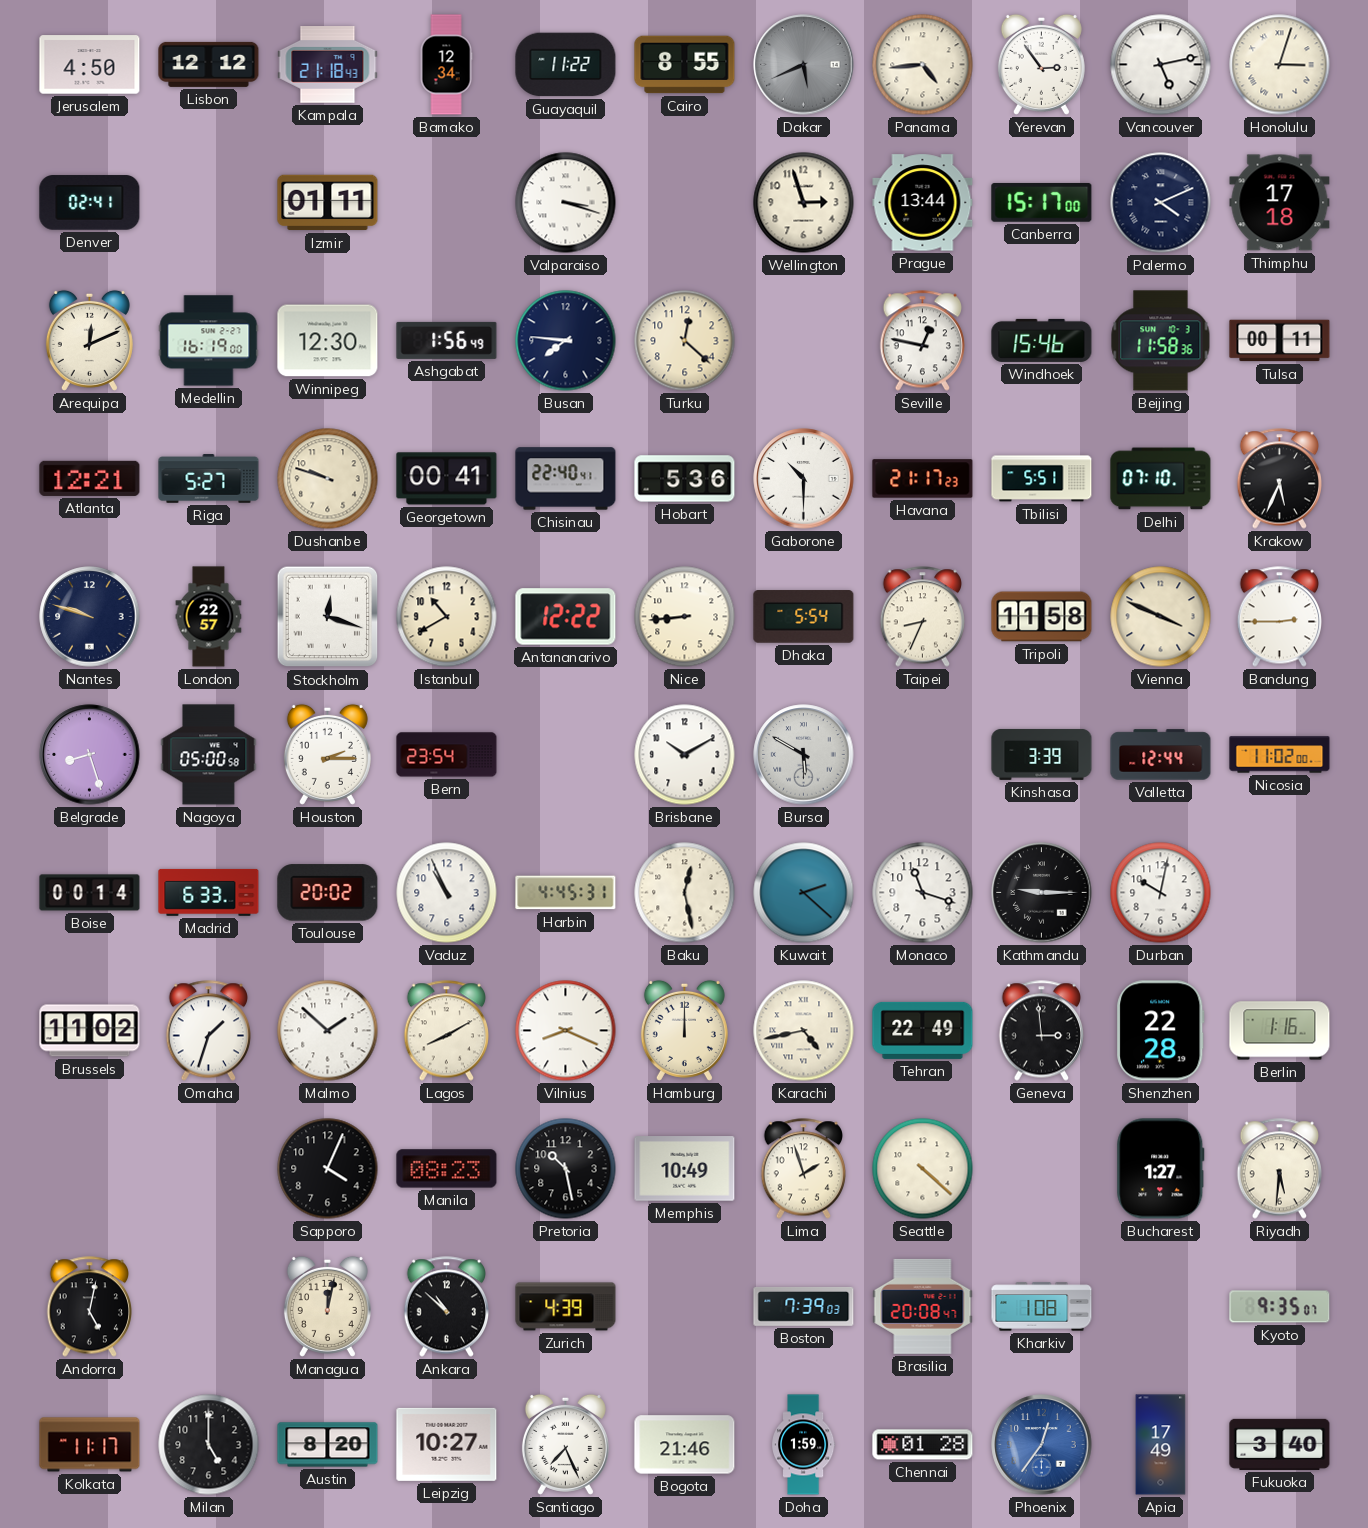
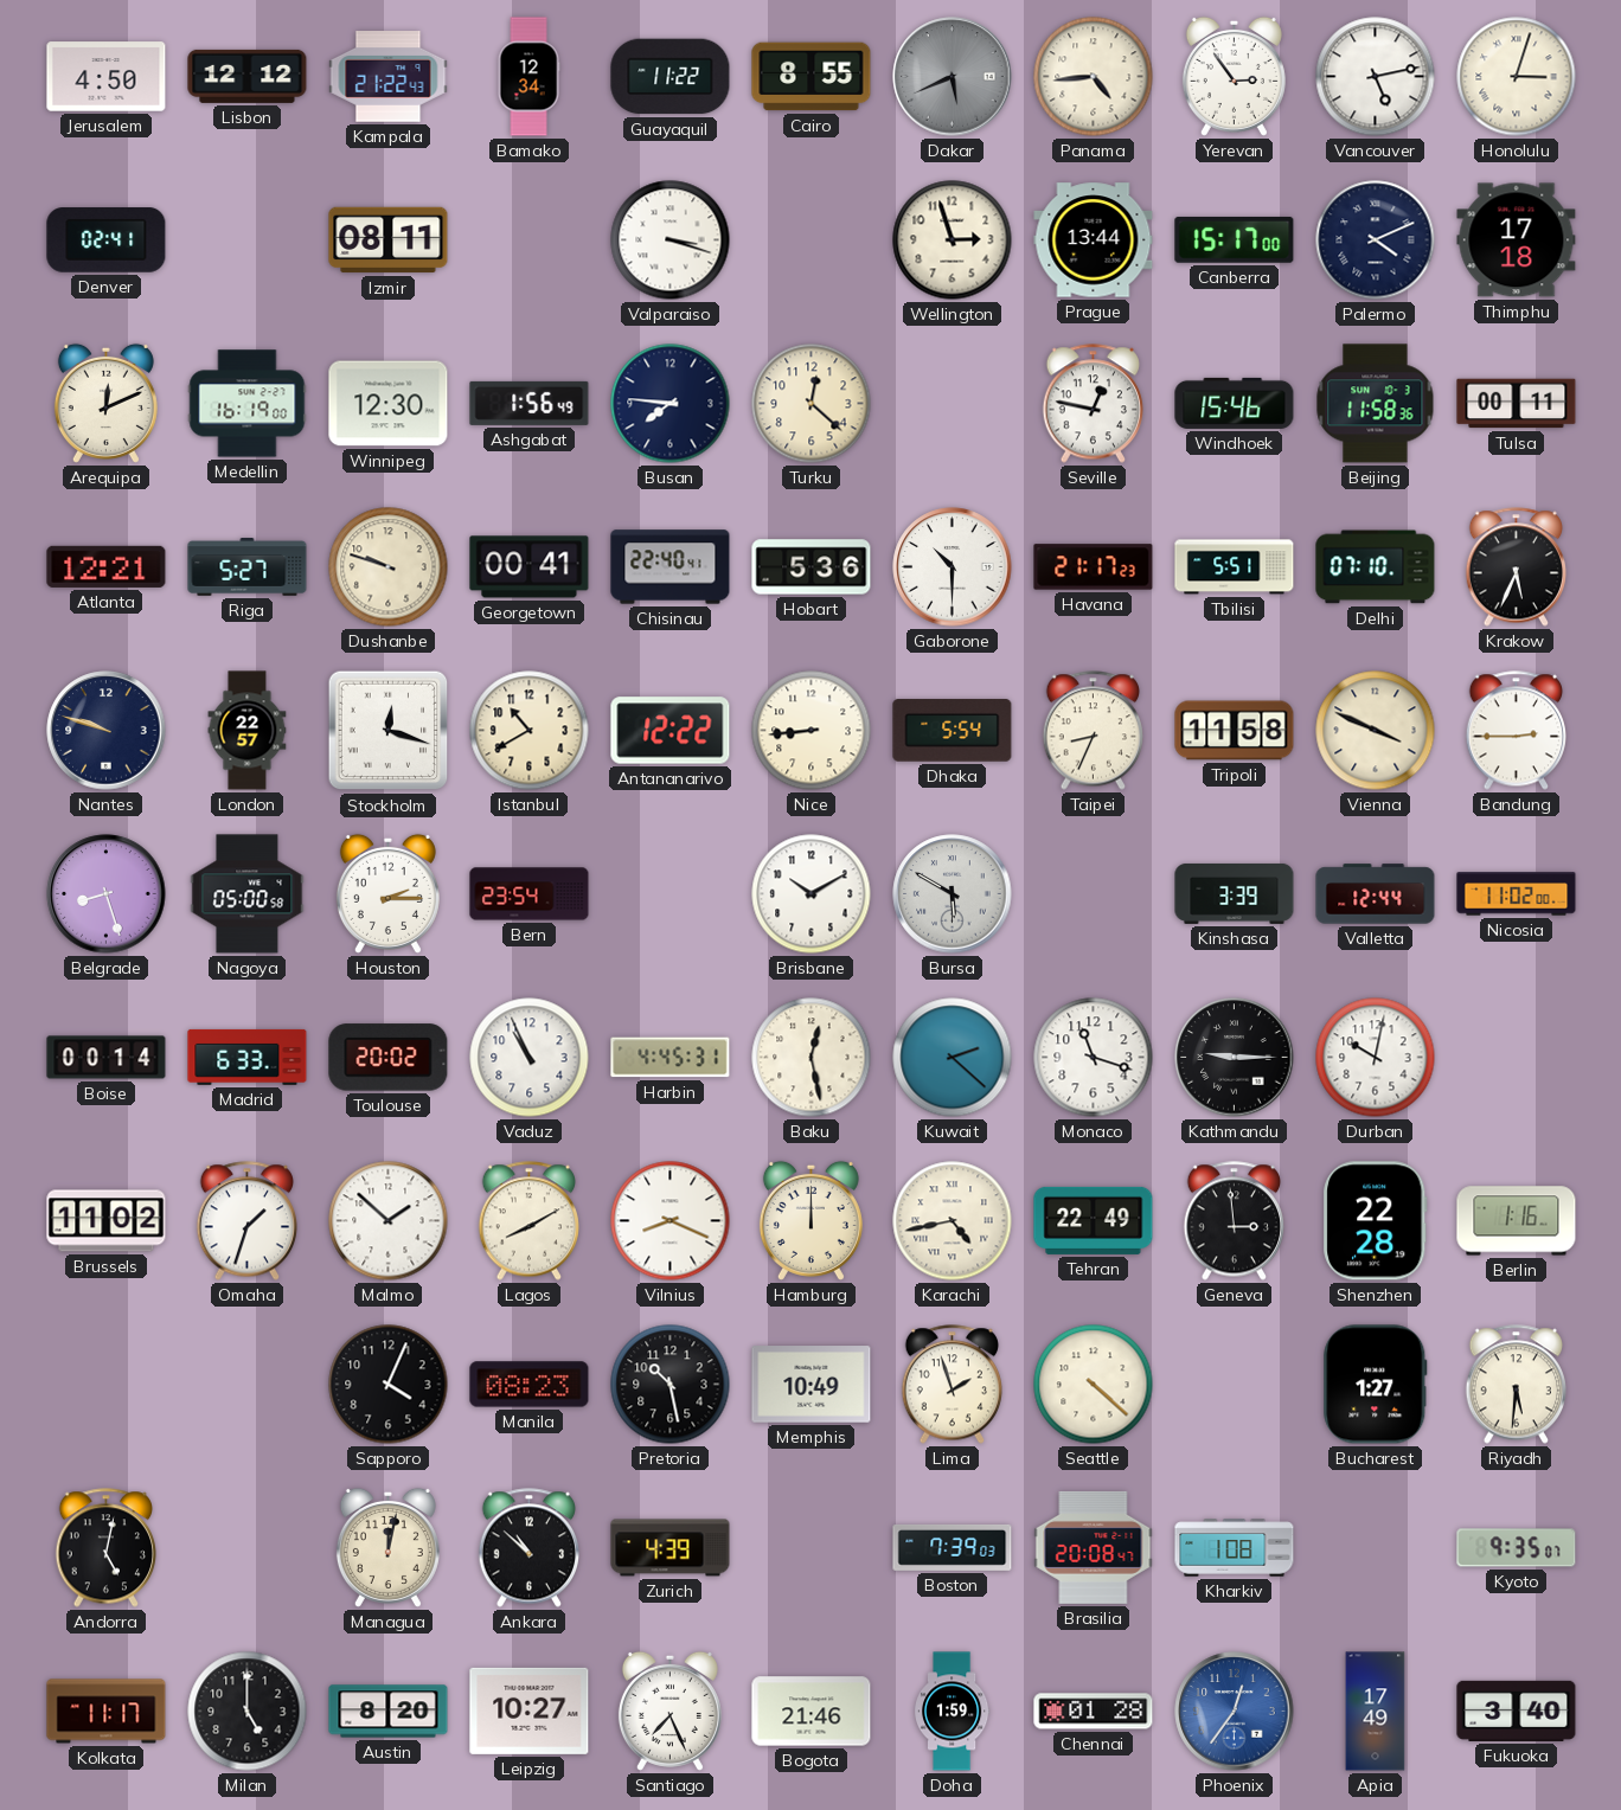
Kampala: 21:18 -> 21:22
Izmir: 01:11 -> 08:11
